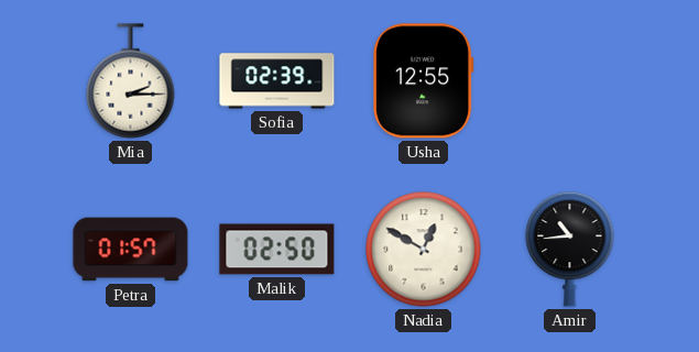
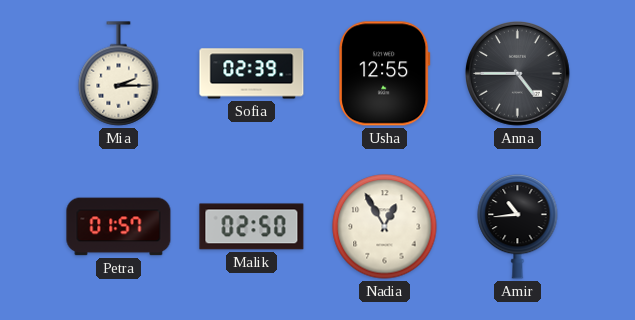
Anna: none -> 4:45
Nadia: 12:50 -> 12:55
